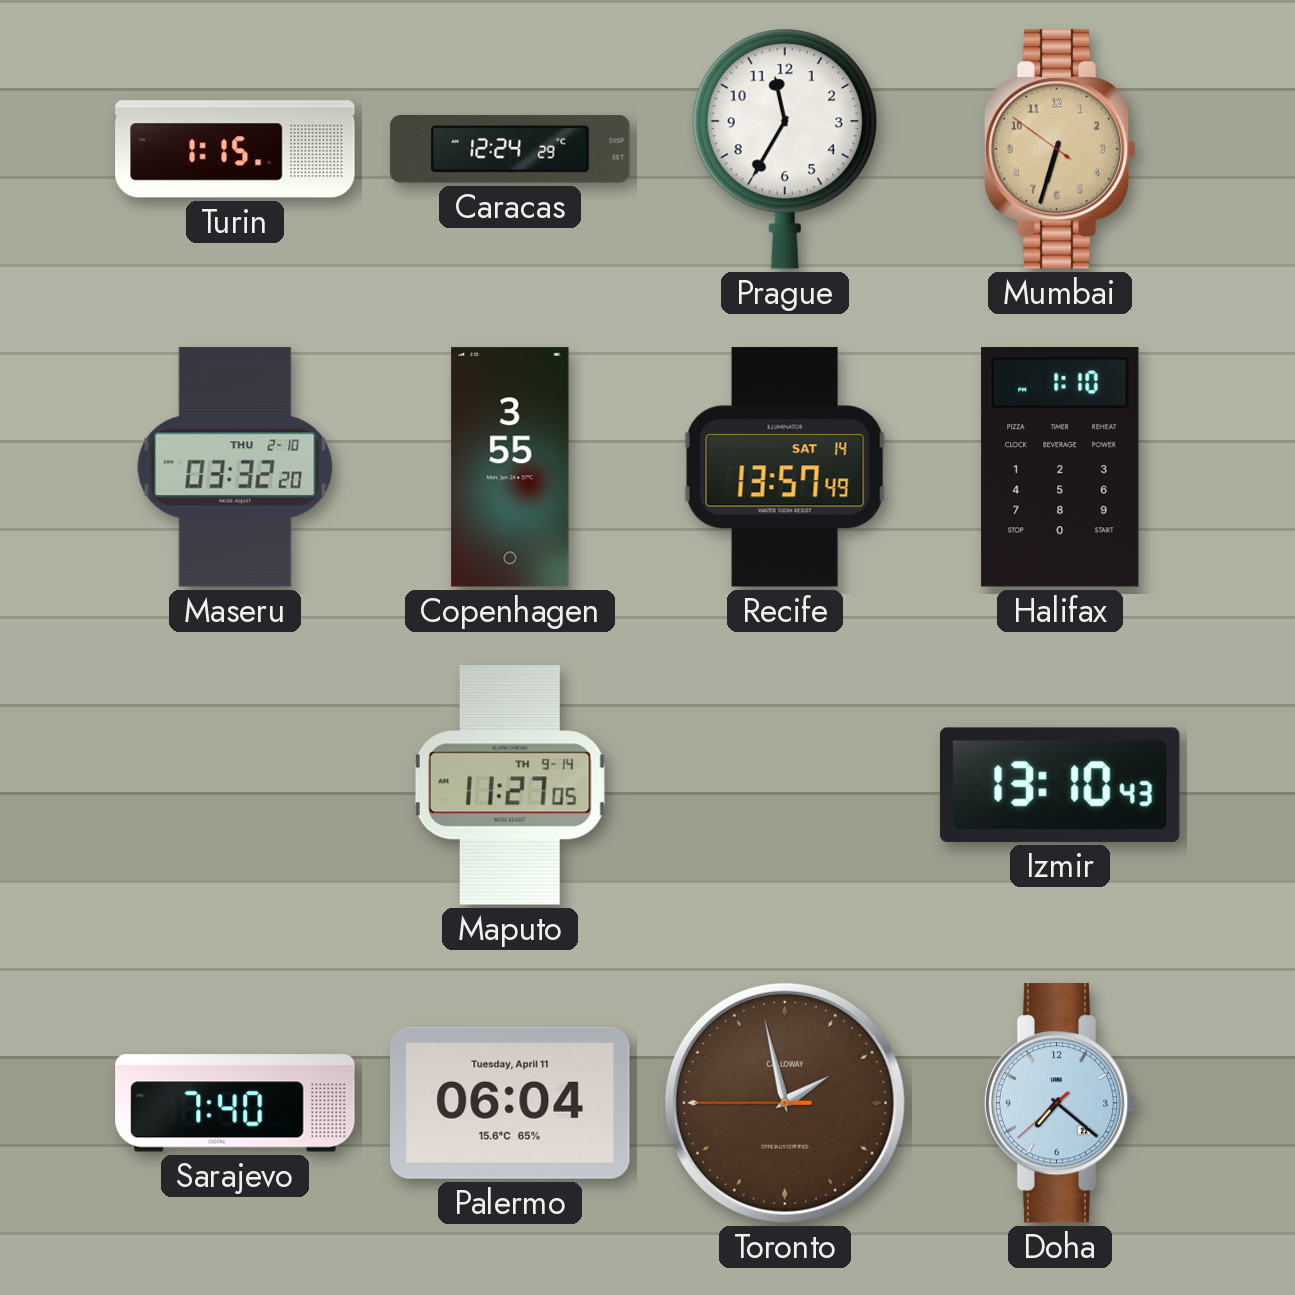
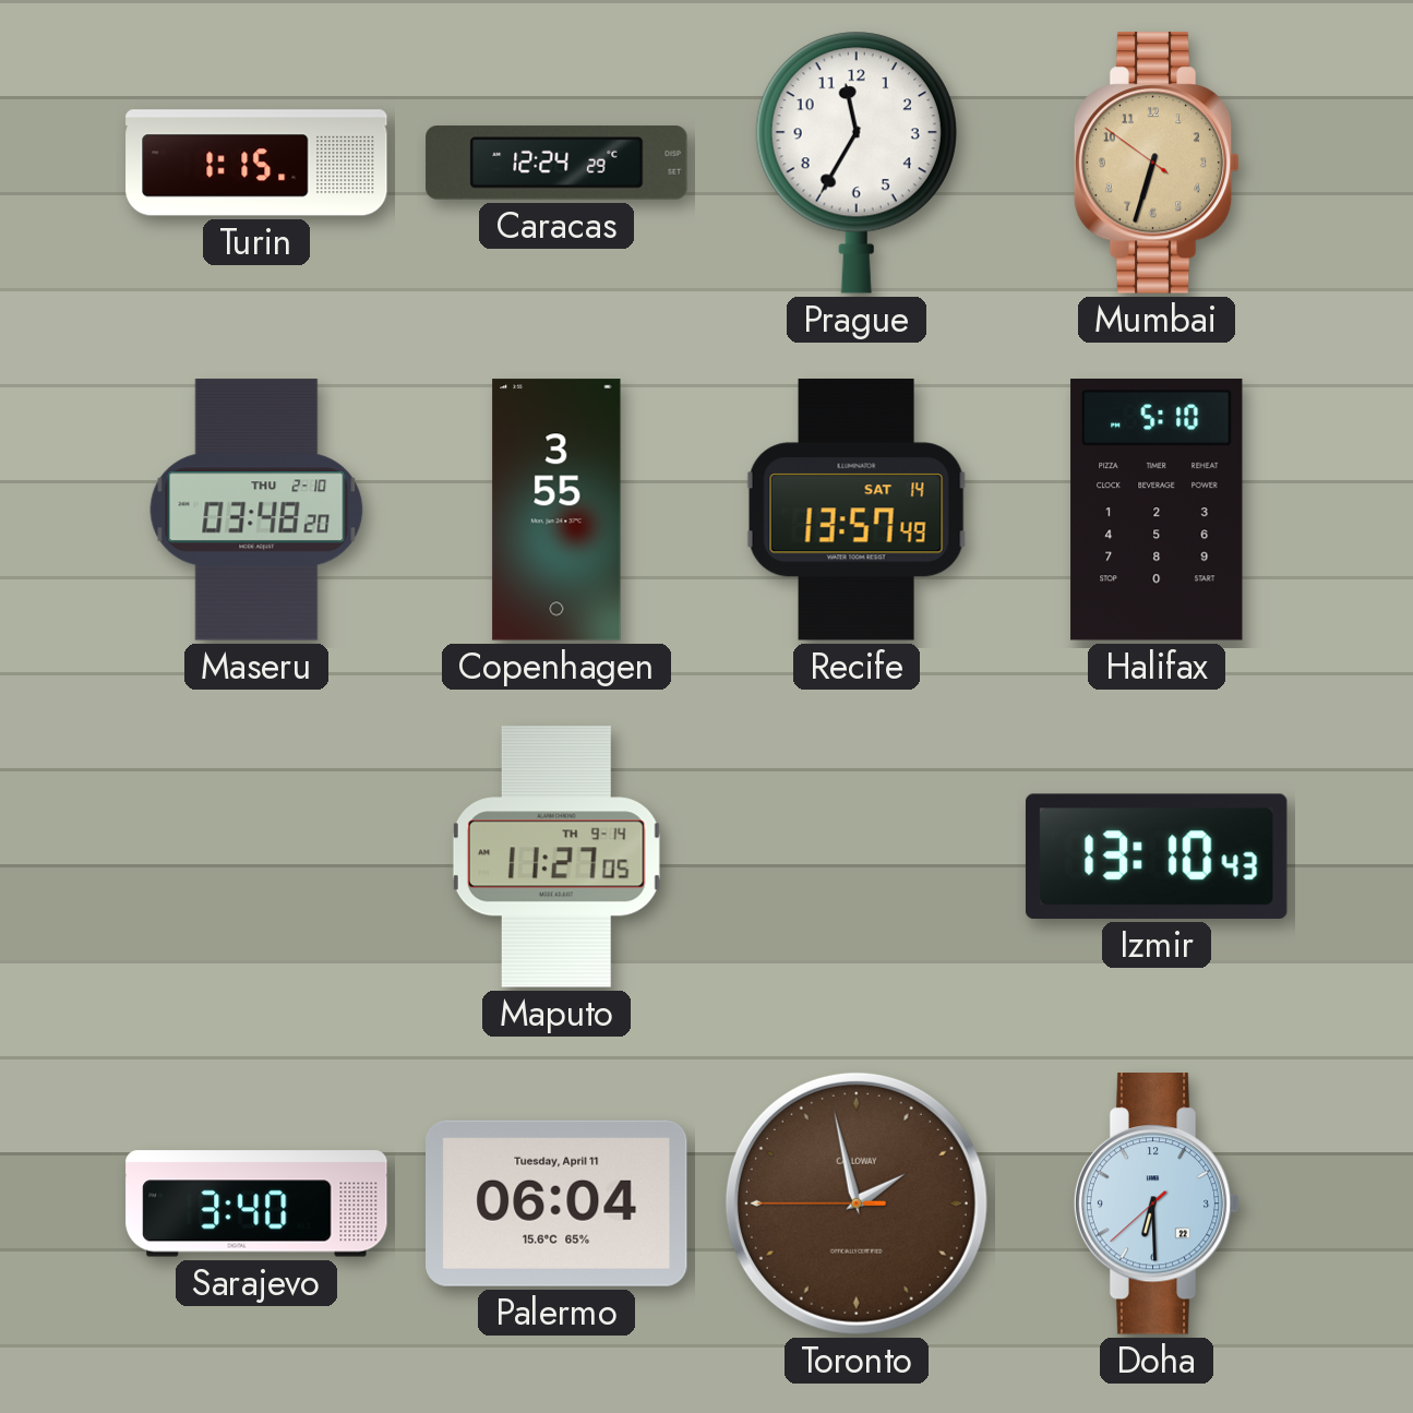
Maseru: 03:32 -> 03:48
Halifax: 1:10 -> 5:10
Sarajevo: 7:40 -> 3:40
Doha: 7:21 -> 6:29
